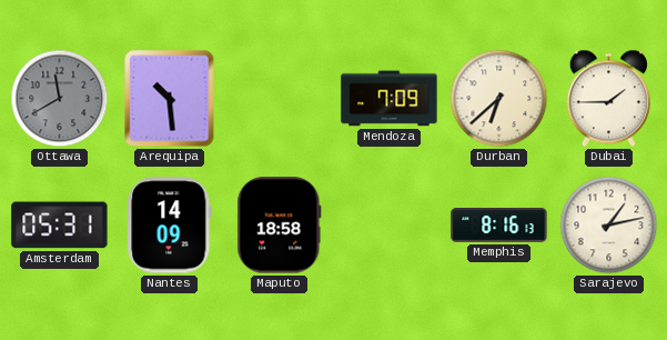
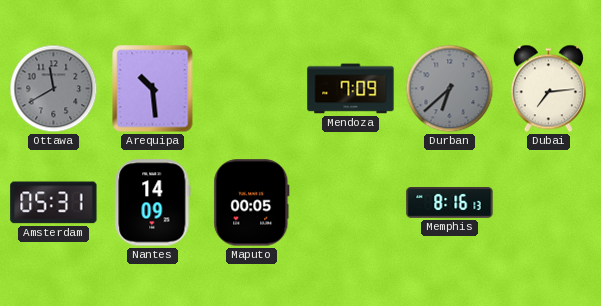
Durban dial: cream -> grey
Dubai: 1:45 -> 7:14
Maputo: 18:58 -> 00:05
Sarajevo: 1:13 -> none
